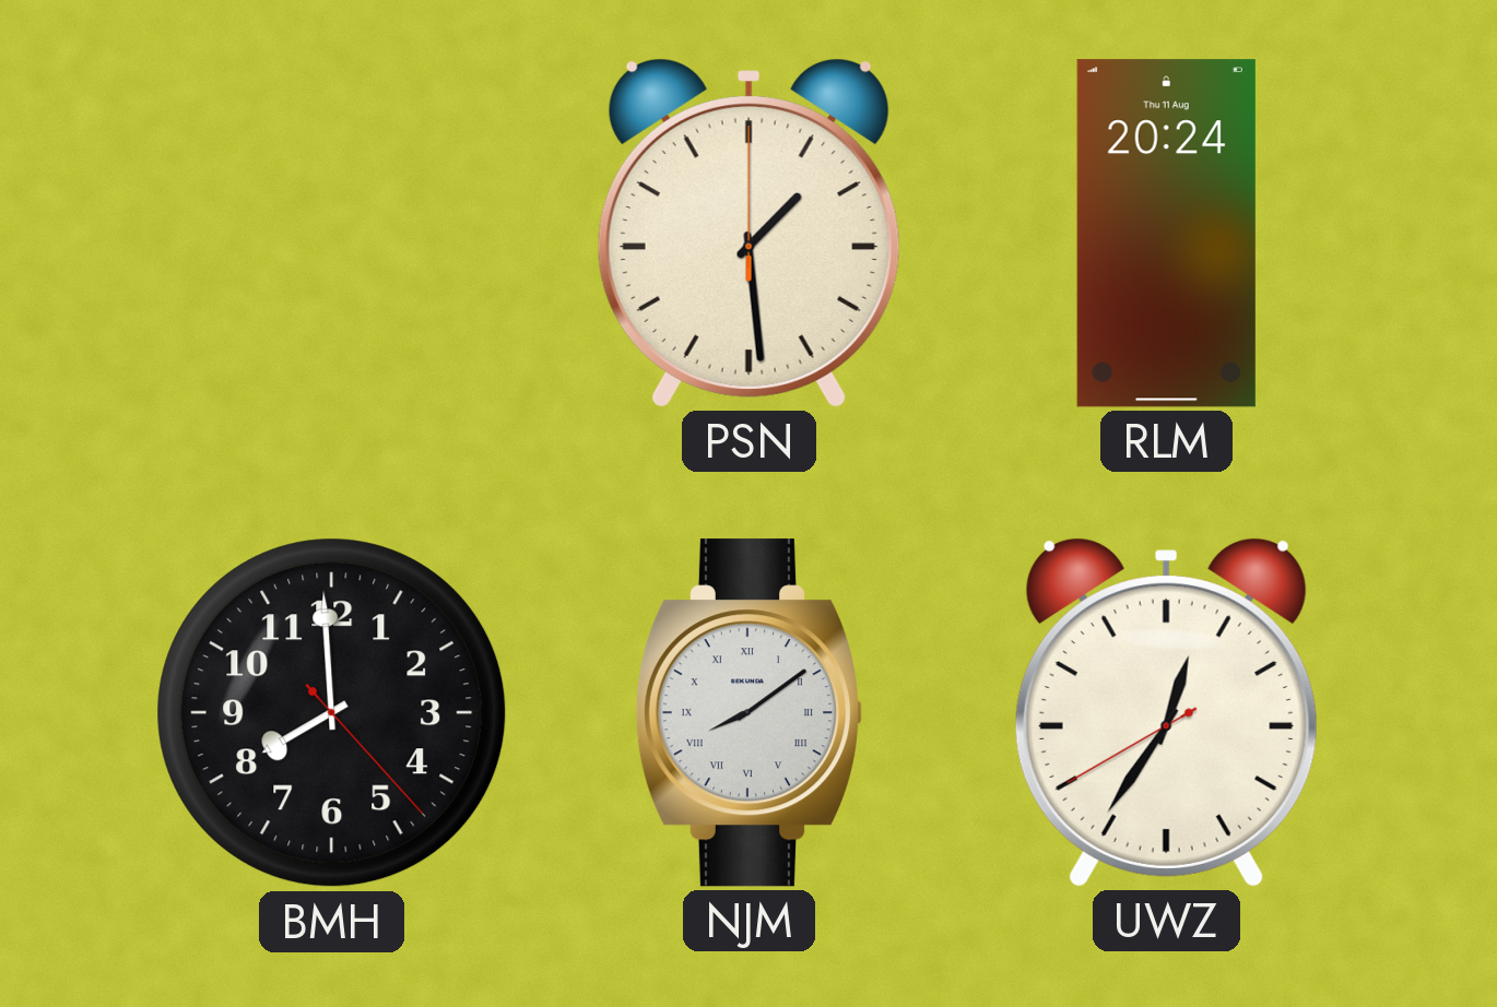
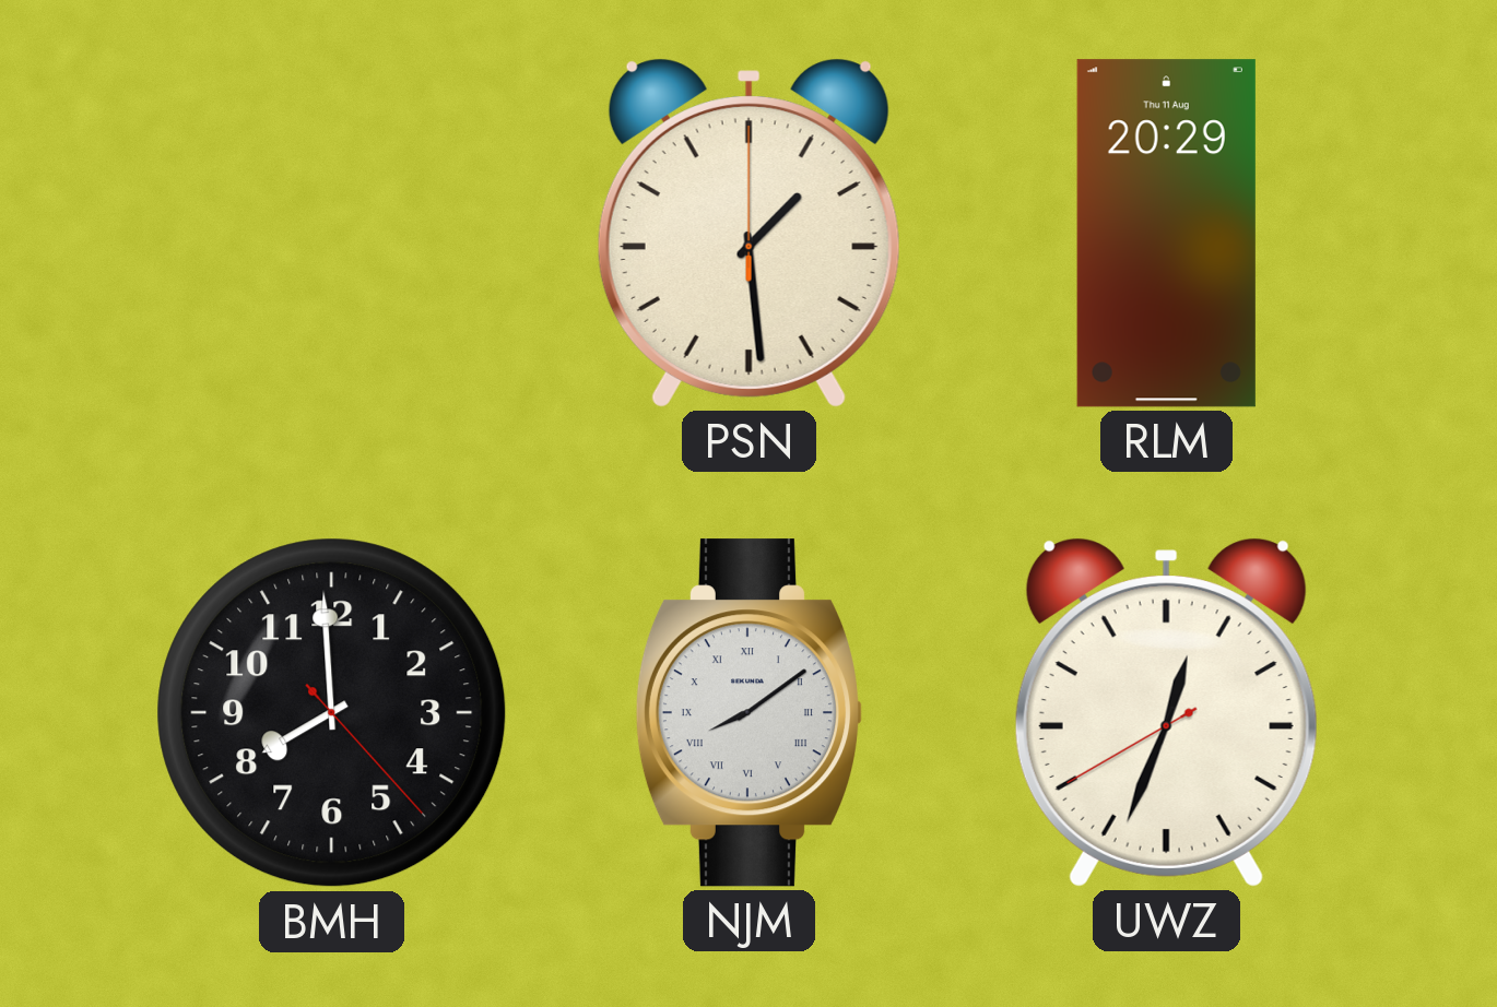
RLM: 20:24 -> 20:29
UWZ: 12:35 -> 12:33
